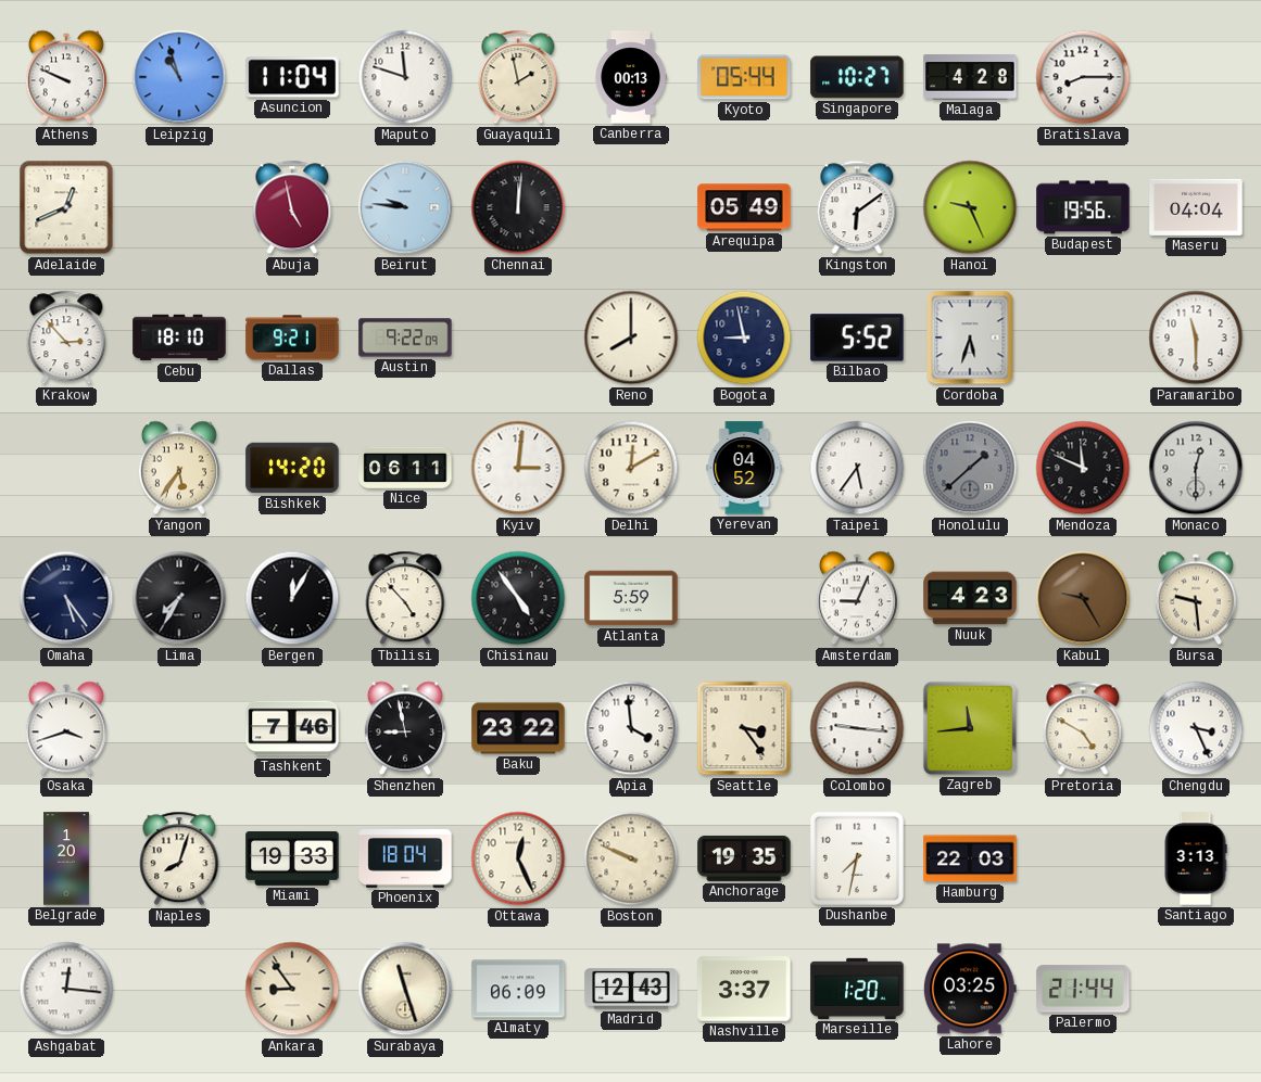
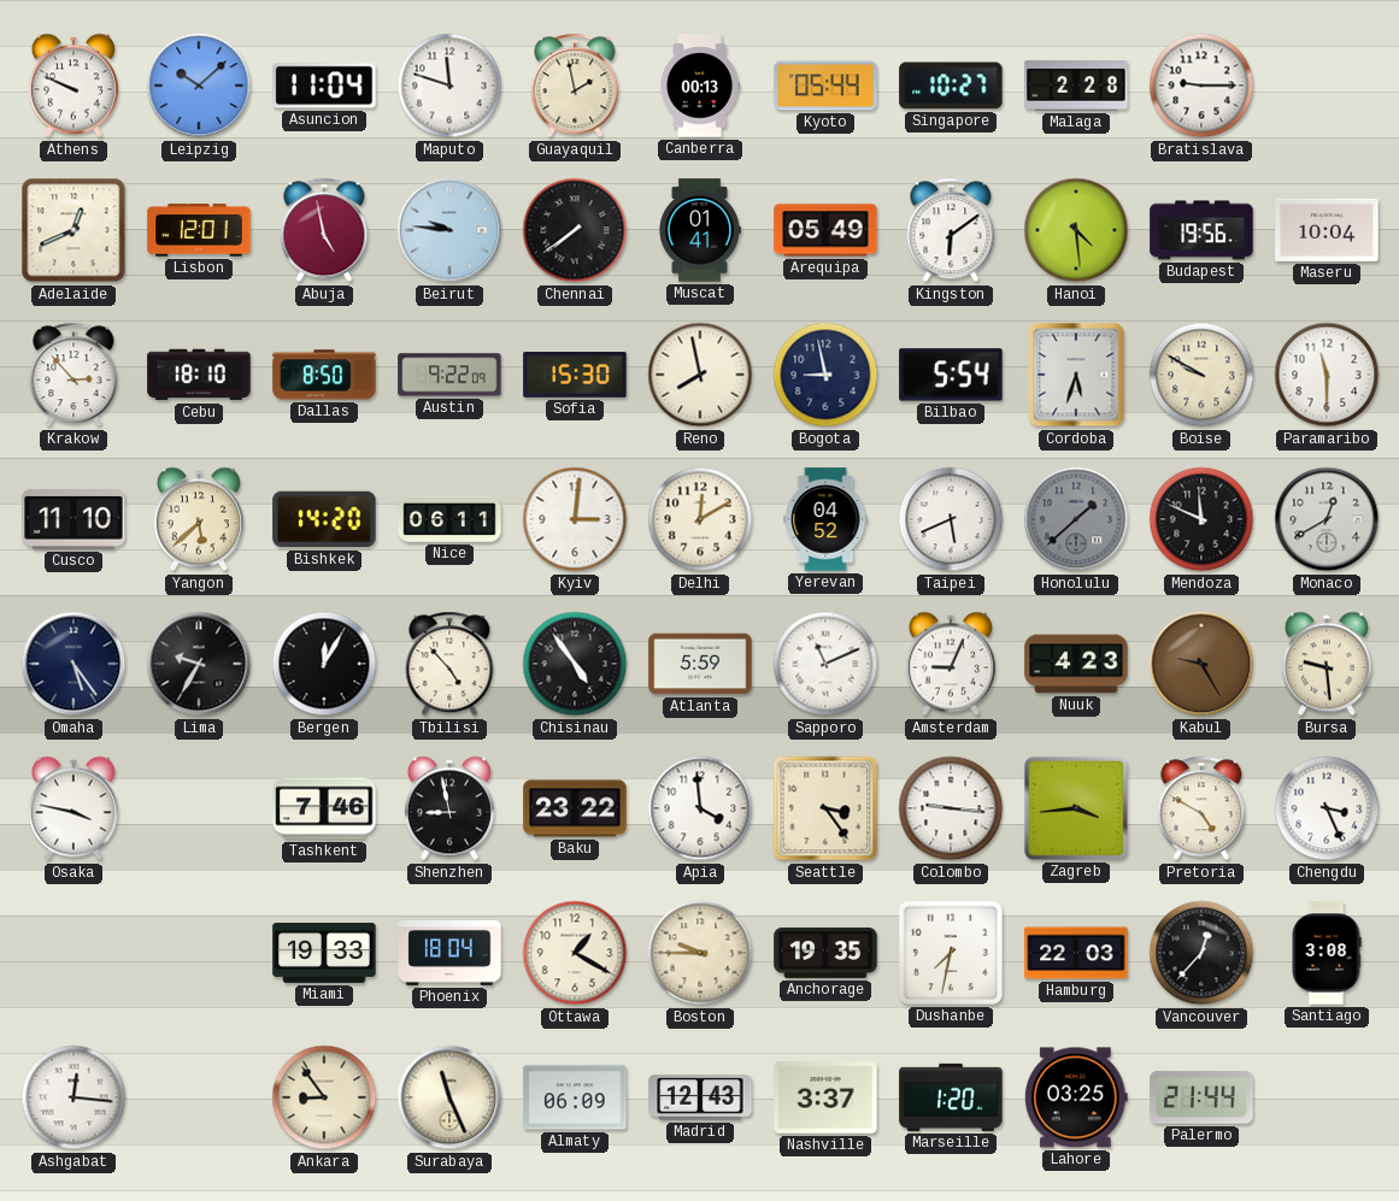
Leipzig: 10:57 -> 10:08
Malaga: 4:28 -> 2:28
Bratislava: 8:15 -> 9:15
Lisbon: none -> 12:01
Chennai: 12:01 -> 7:39
Muscat: none -> 01:41
Hanoi: 9:26 -> 4:29
Maseru: 04:04 -> 10:04
Dallas: 9:21 -> 8:50
Sofia: none -> 15:30
Reno: 8:00 -> 7:58
Bilbao: 5:52 -> 5:54
Boise: none -> 9:50
Cusco: none -> 11:10
Yangon: 5:36 -> 5:38
Taipei: 5:36 -> 5:41
Monaco: 12:30 -> 12:40
Lima: 7:35 -> 9:35
Sapporo: none -> 11:11
Osaka: 3:42 -> 3:47
Zagreb: 11:44 -> 3:44
Belgrade: 1:20 -> none
Naples: 8:03 -> none
Ottawa: 12:26 -> 1:20
Boston: 9:49 -> 9:45
Vancouver: none -> 12:37
Santiago: 3:13 -> 3:08
Surabaya: 11:27 -> 11:26
